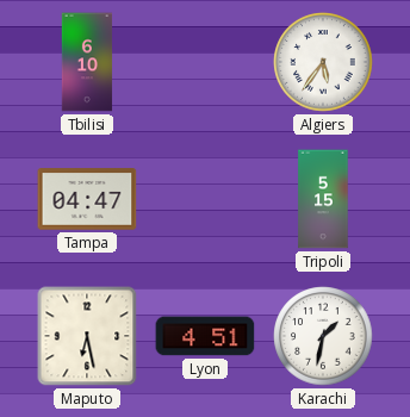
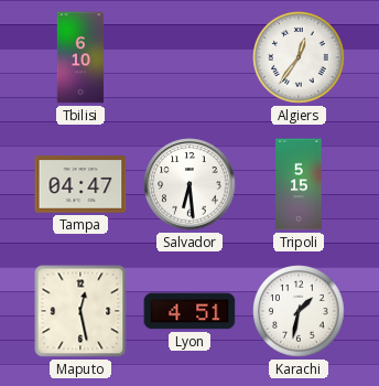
Algiers: 5:36 -> 12:36
Salvador: none -> 6:29
Maputo: 6:28 -> 12:28
